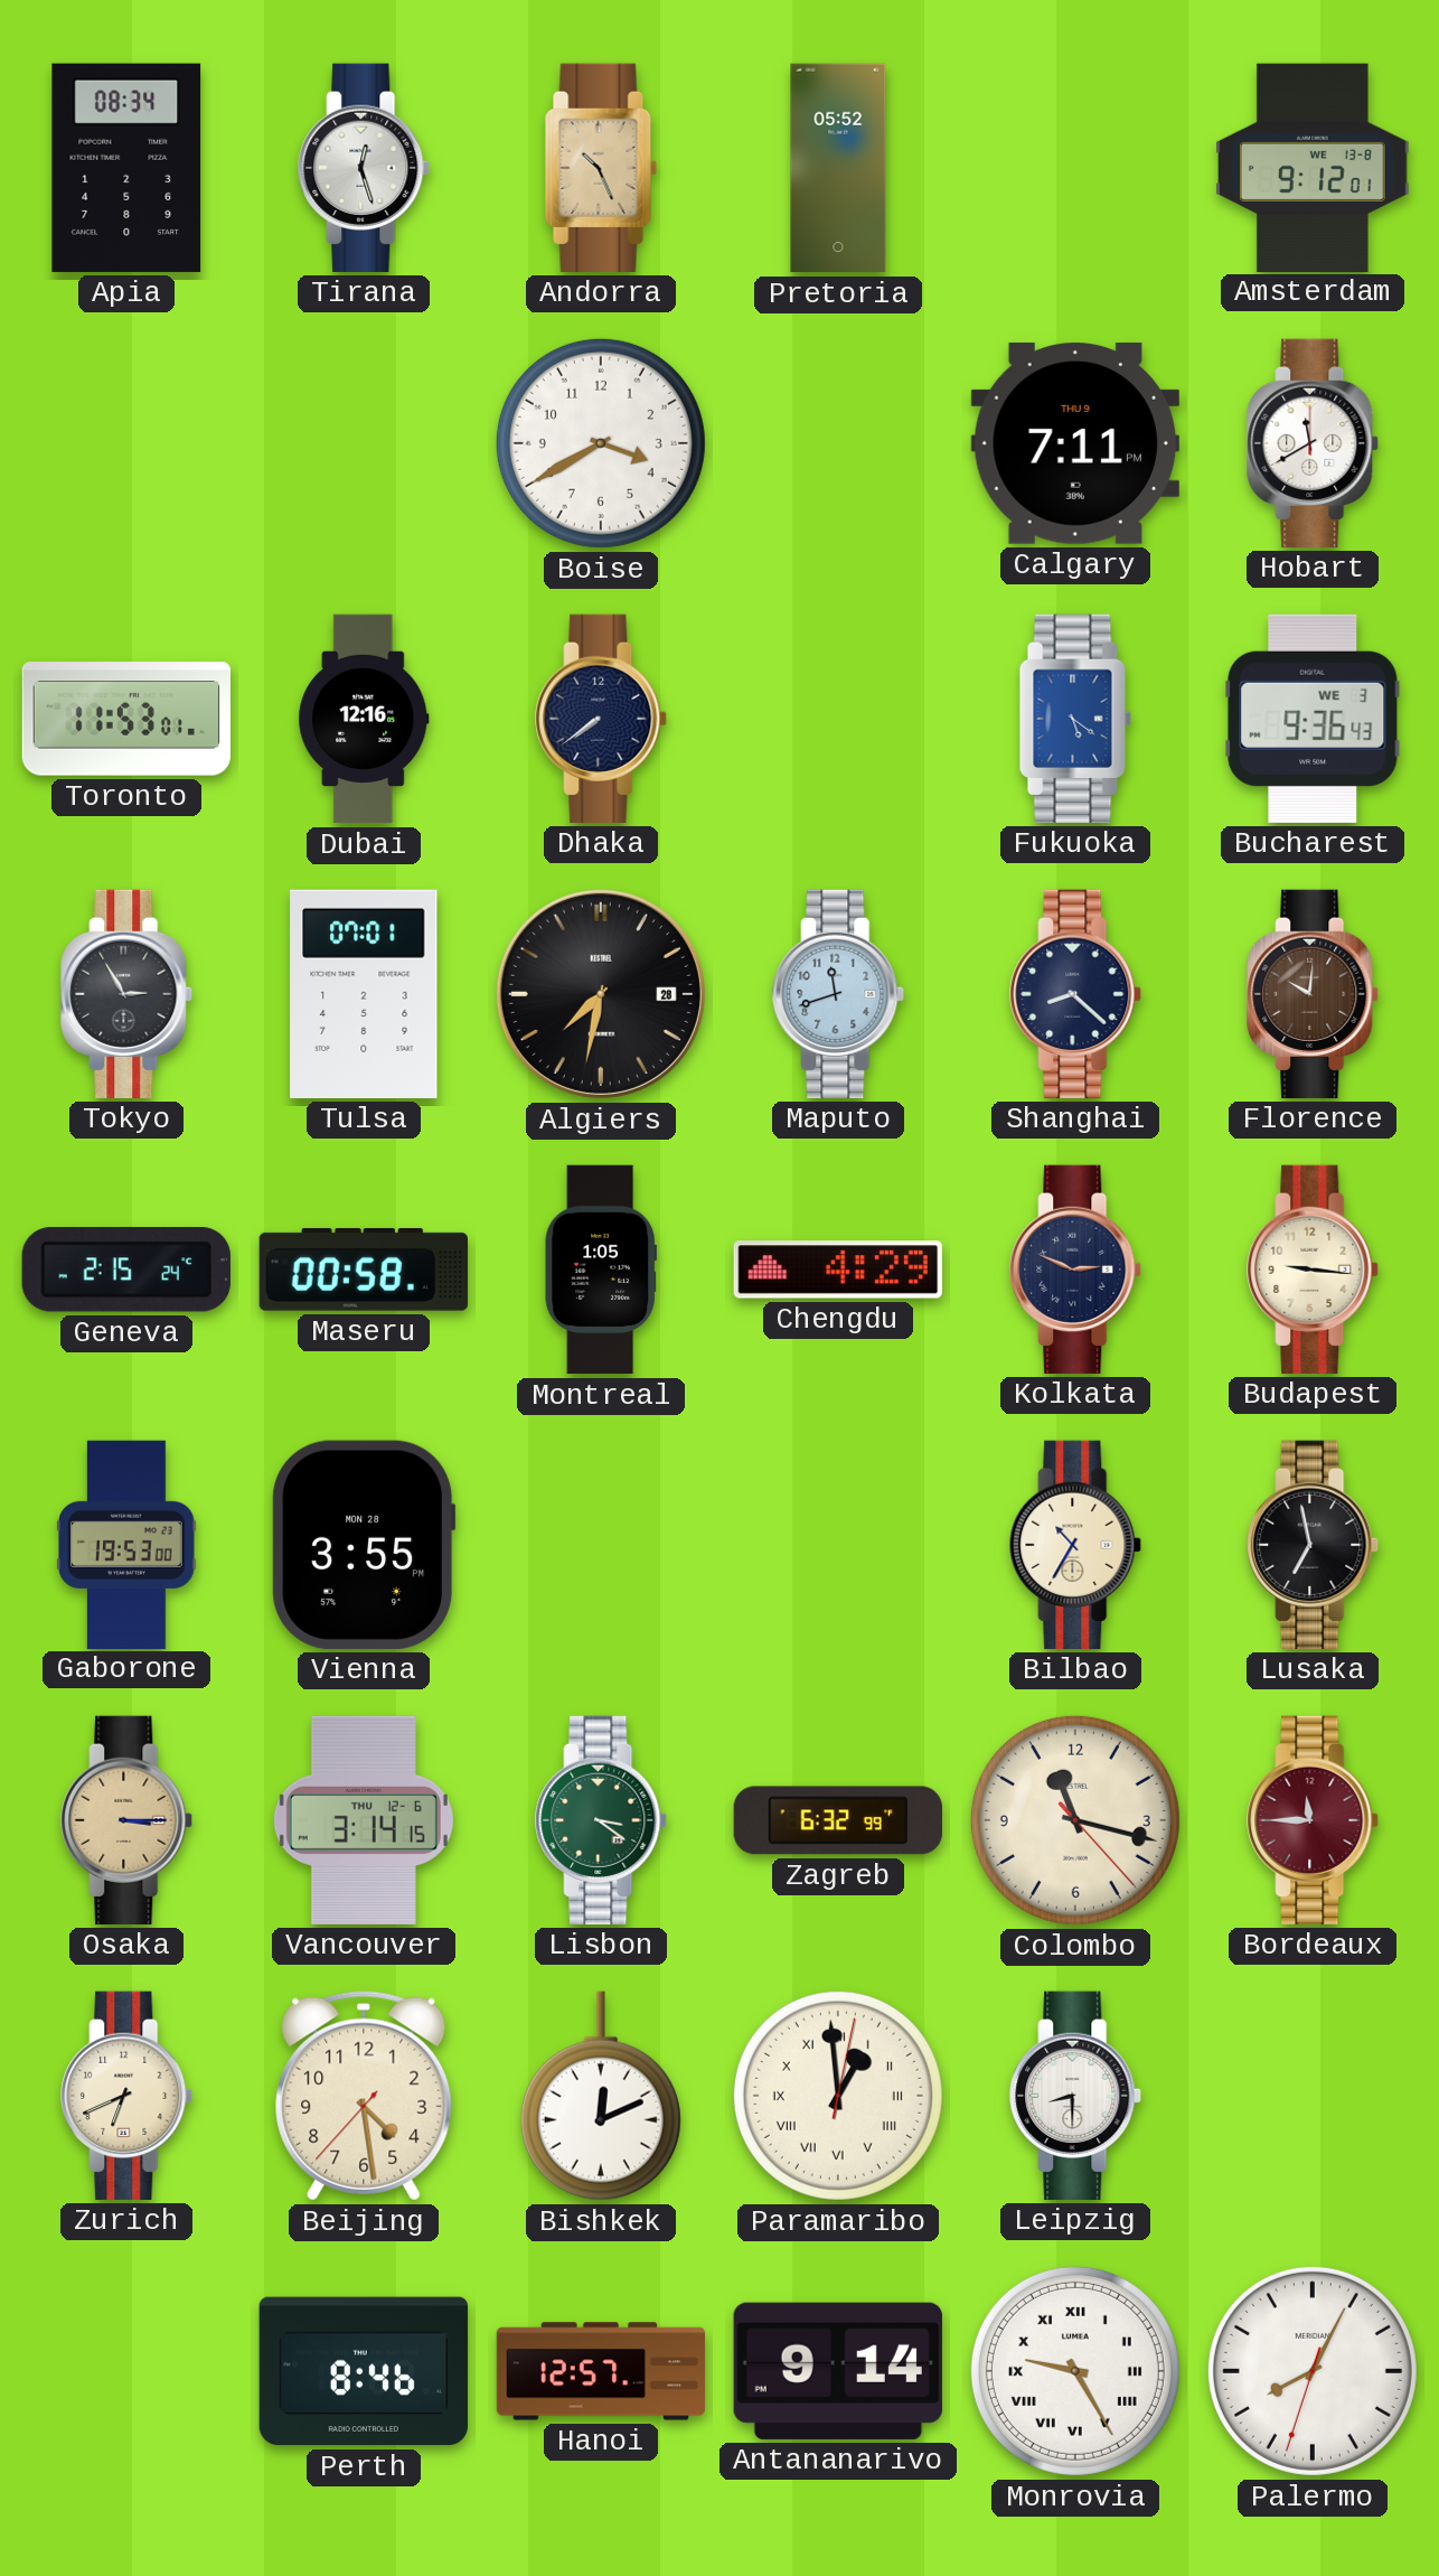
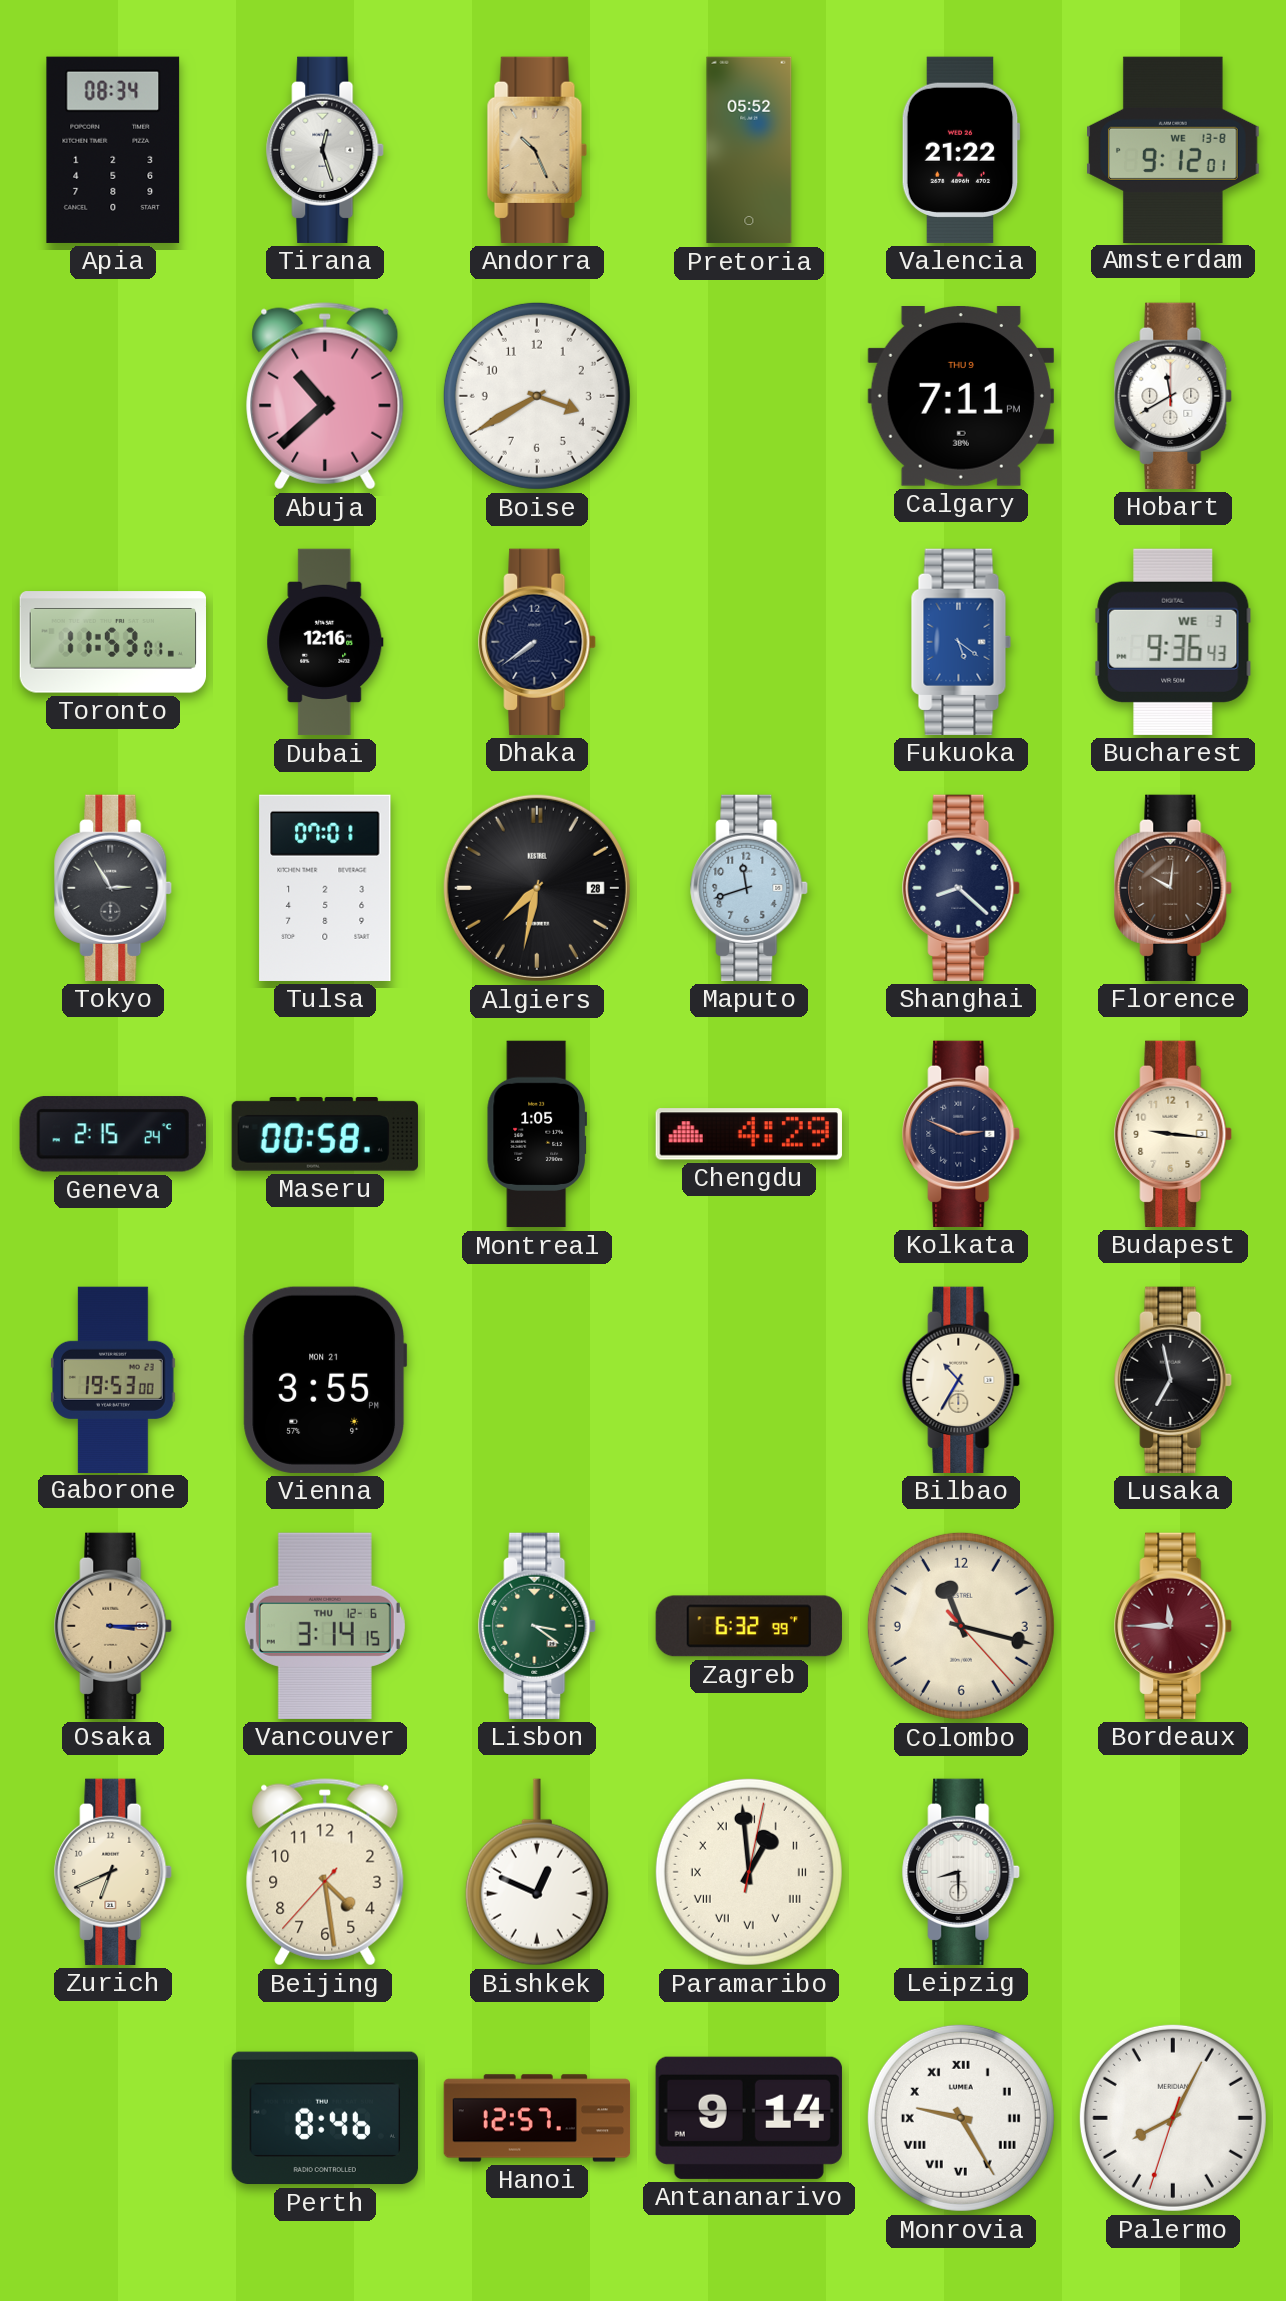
Valencia: none -> 21:22
Abuja: none -> 10:38
Vienna date: MON 28 -> MON 21
Bishkek: 12:11 -> 12:49
